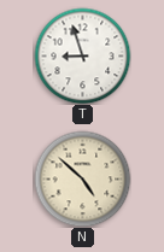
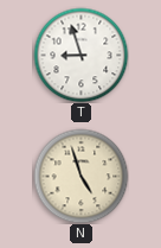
N: 4:52 -> 4:57
